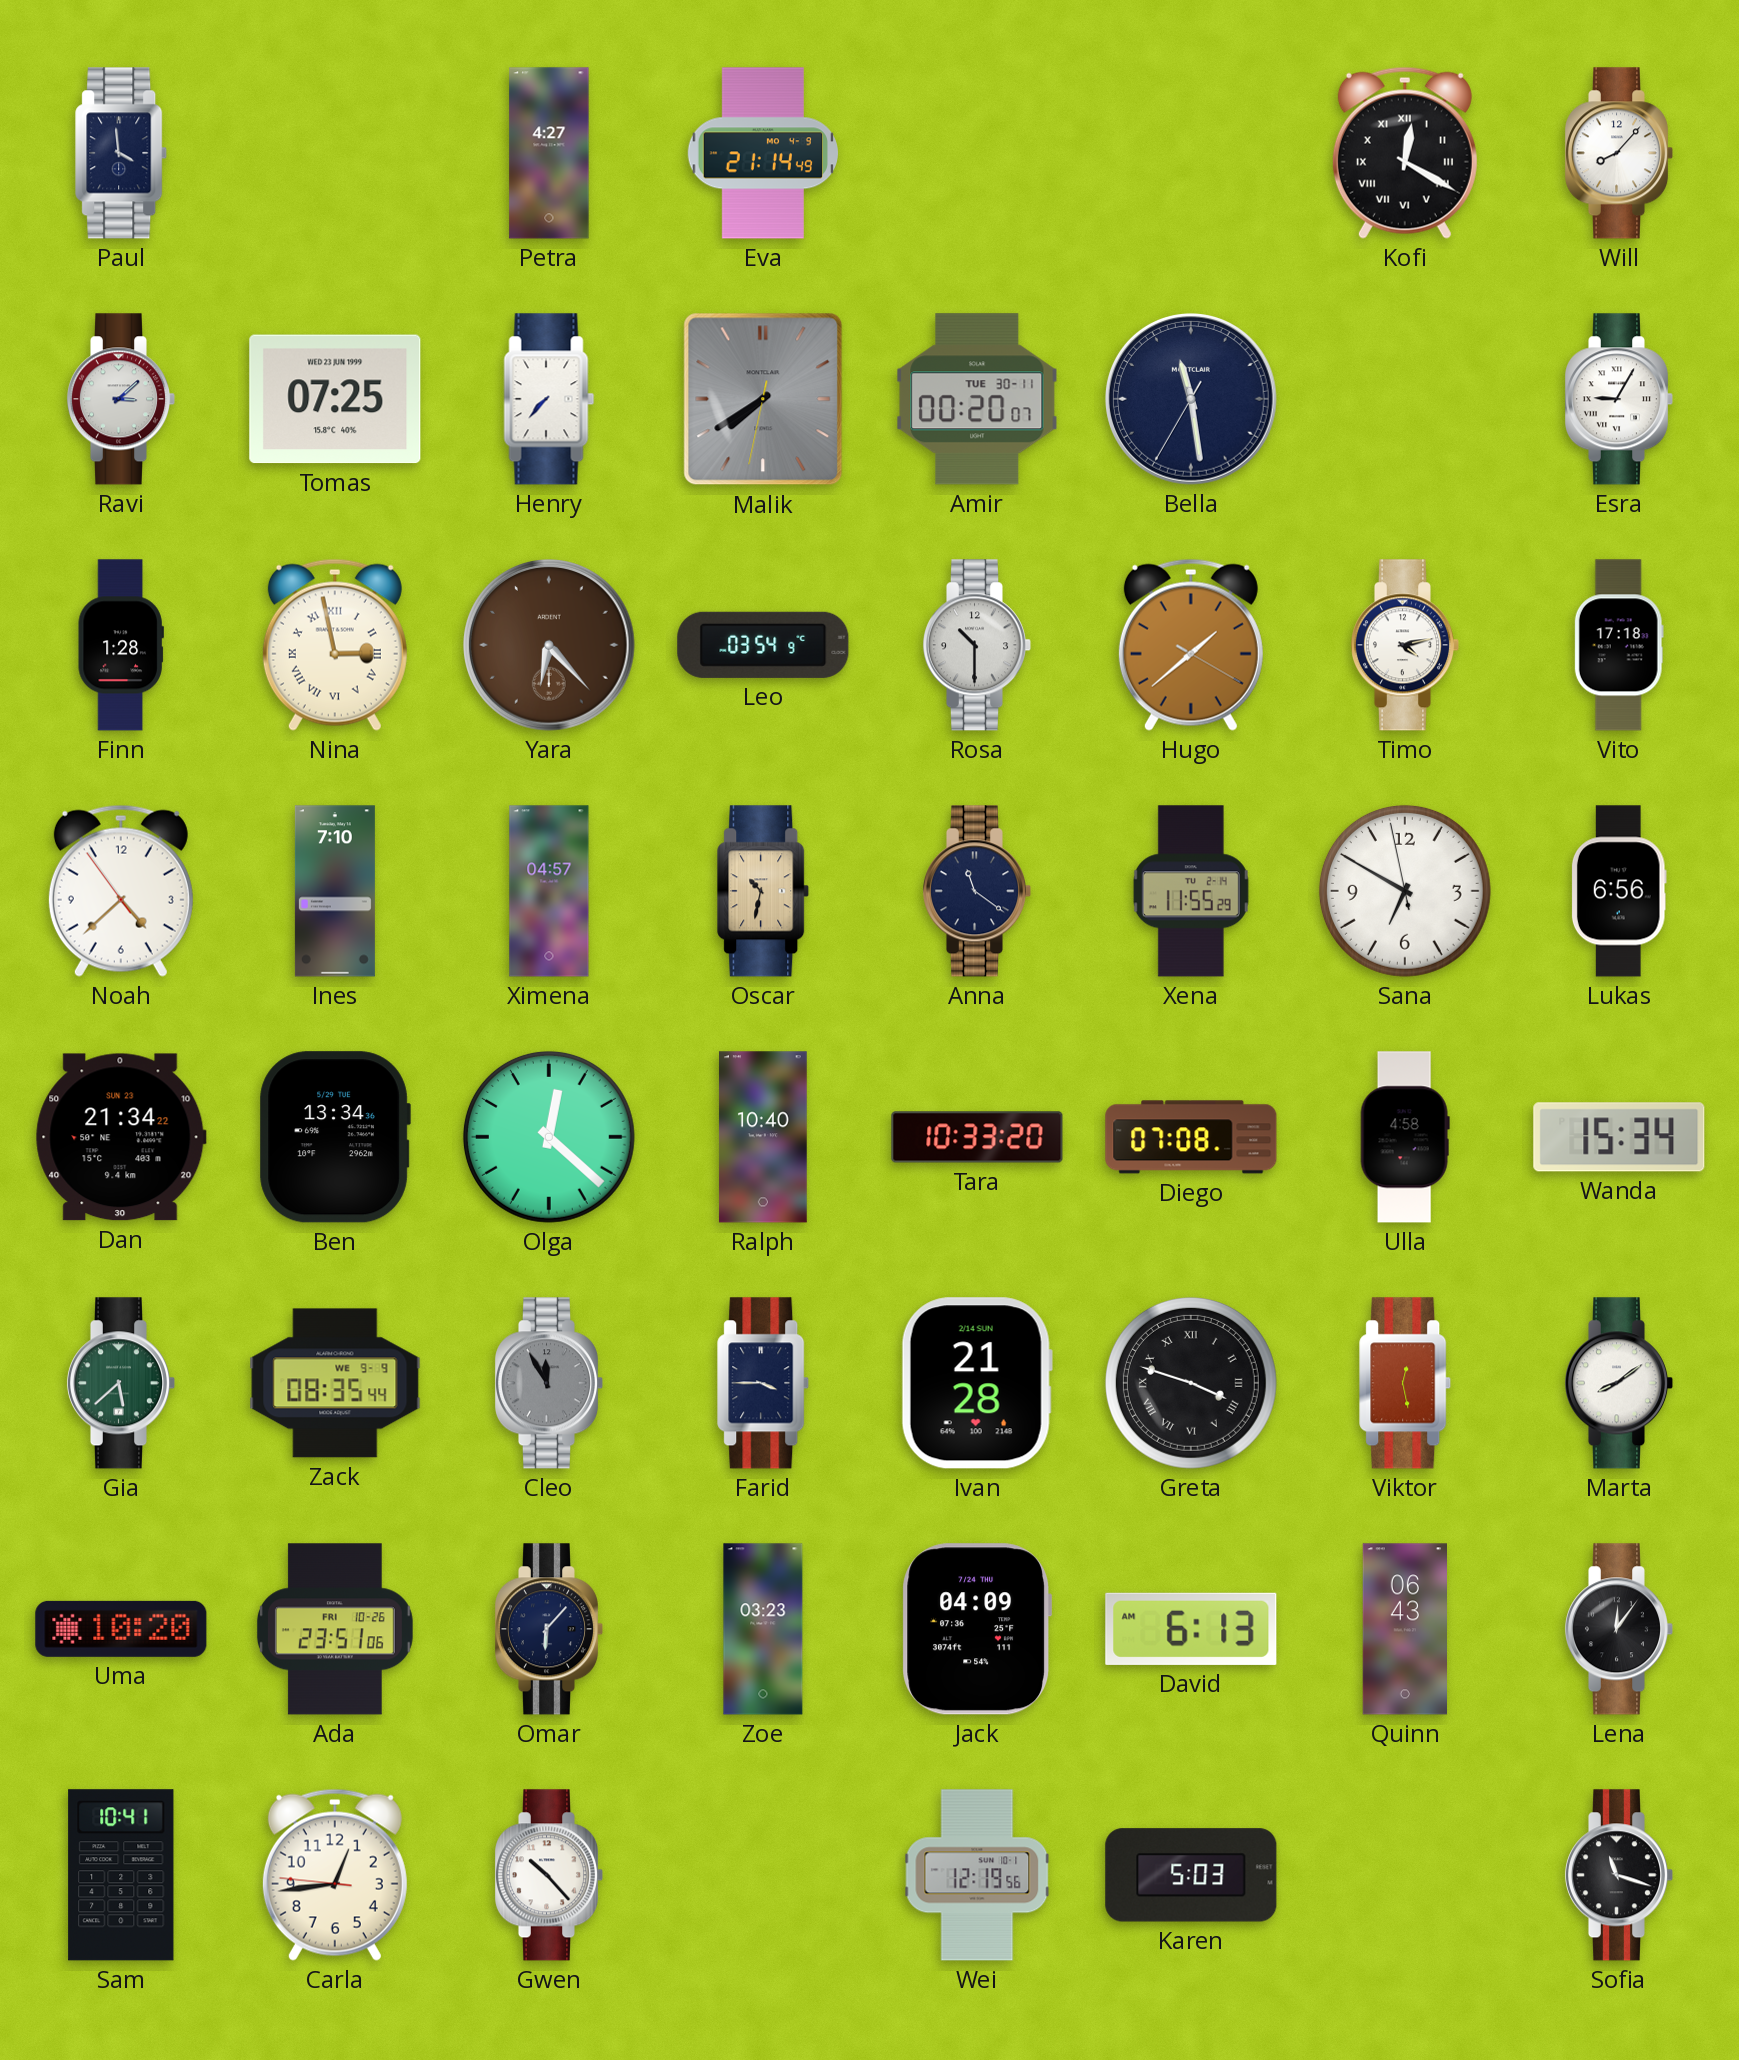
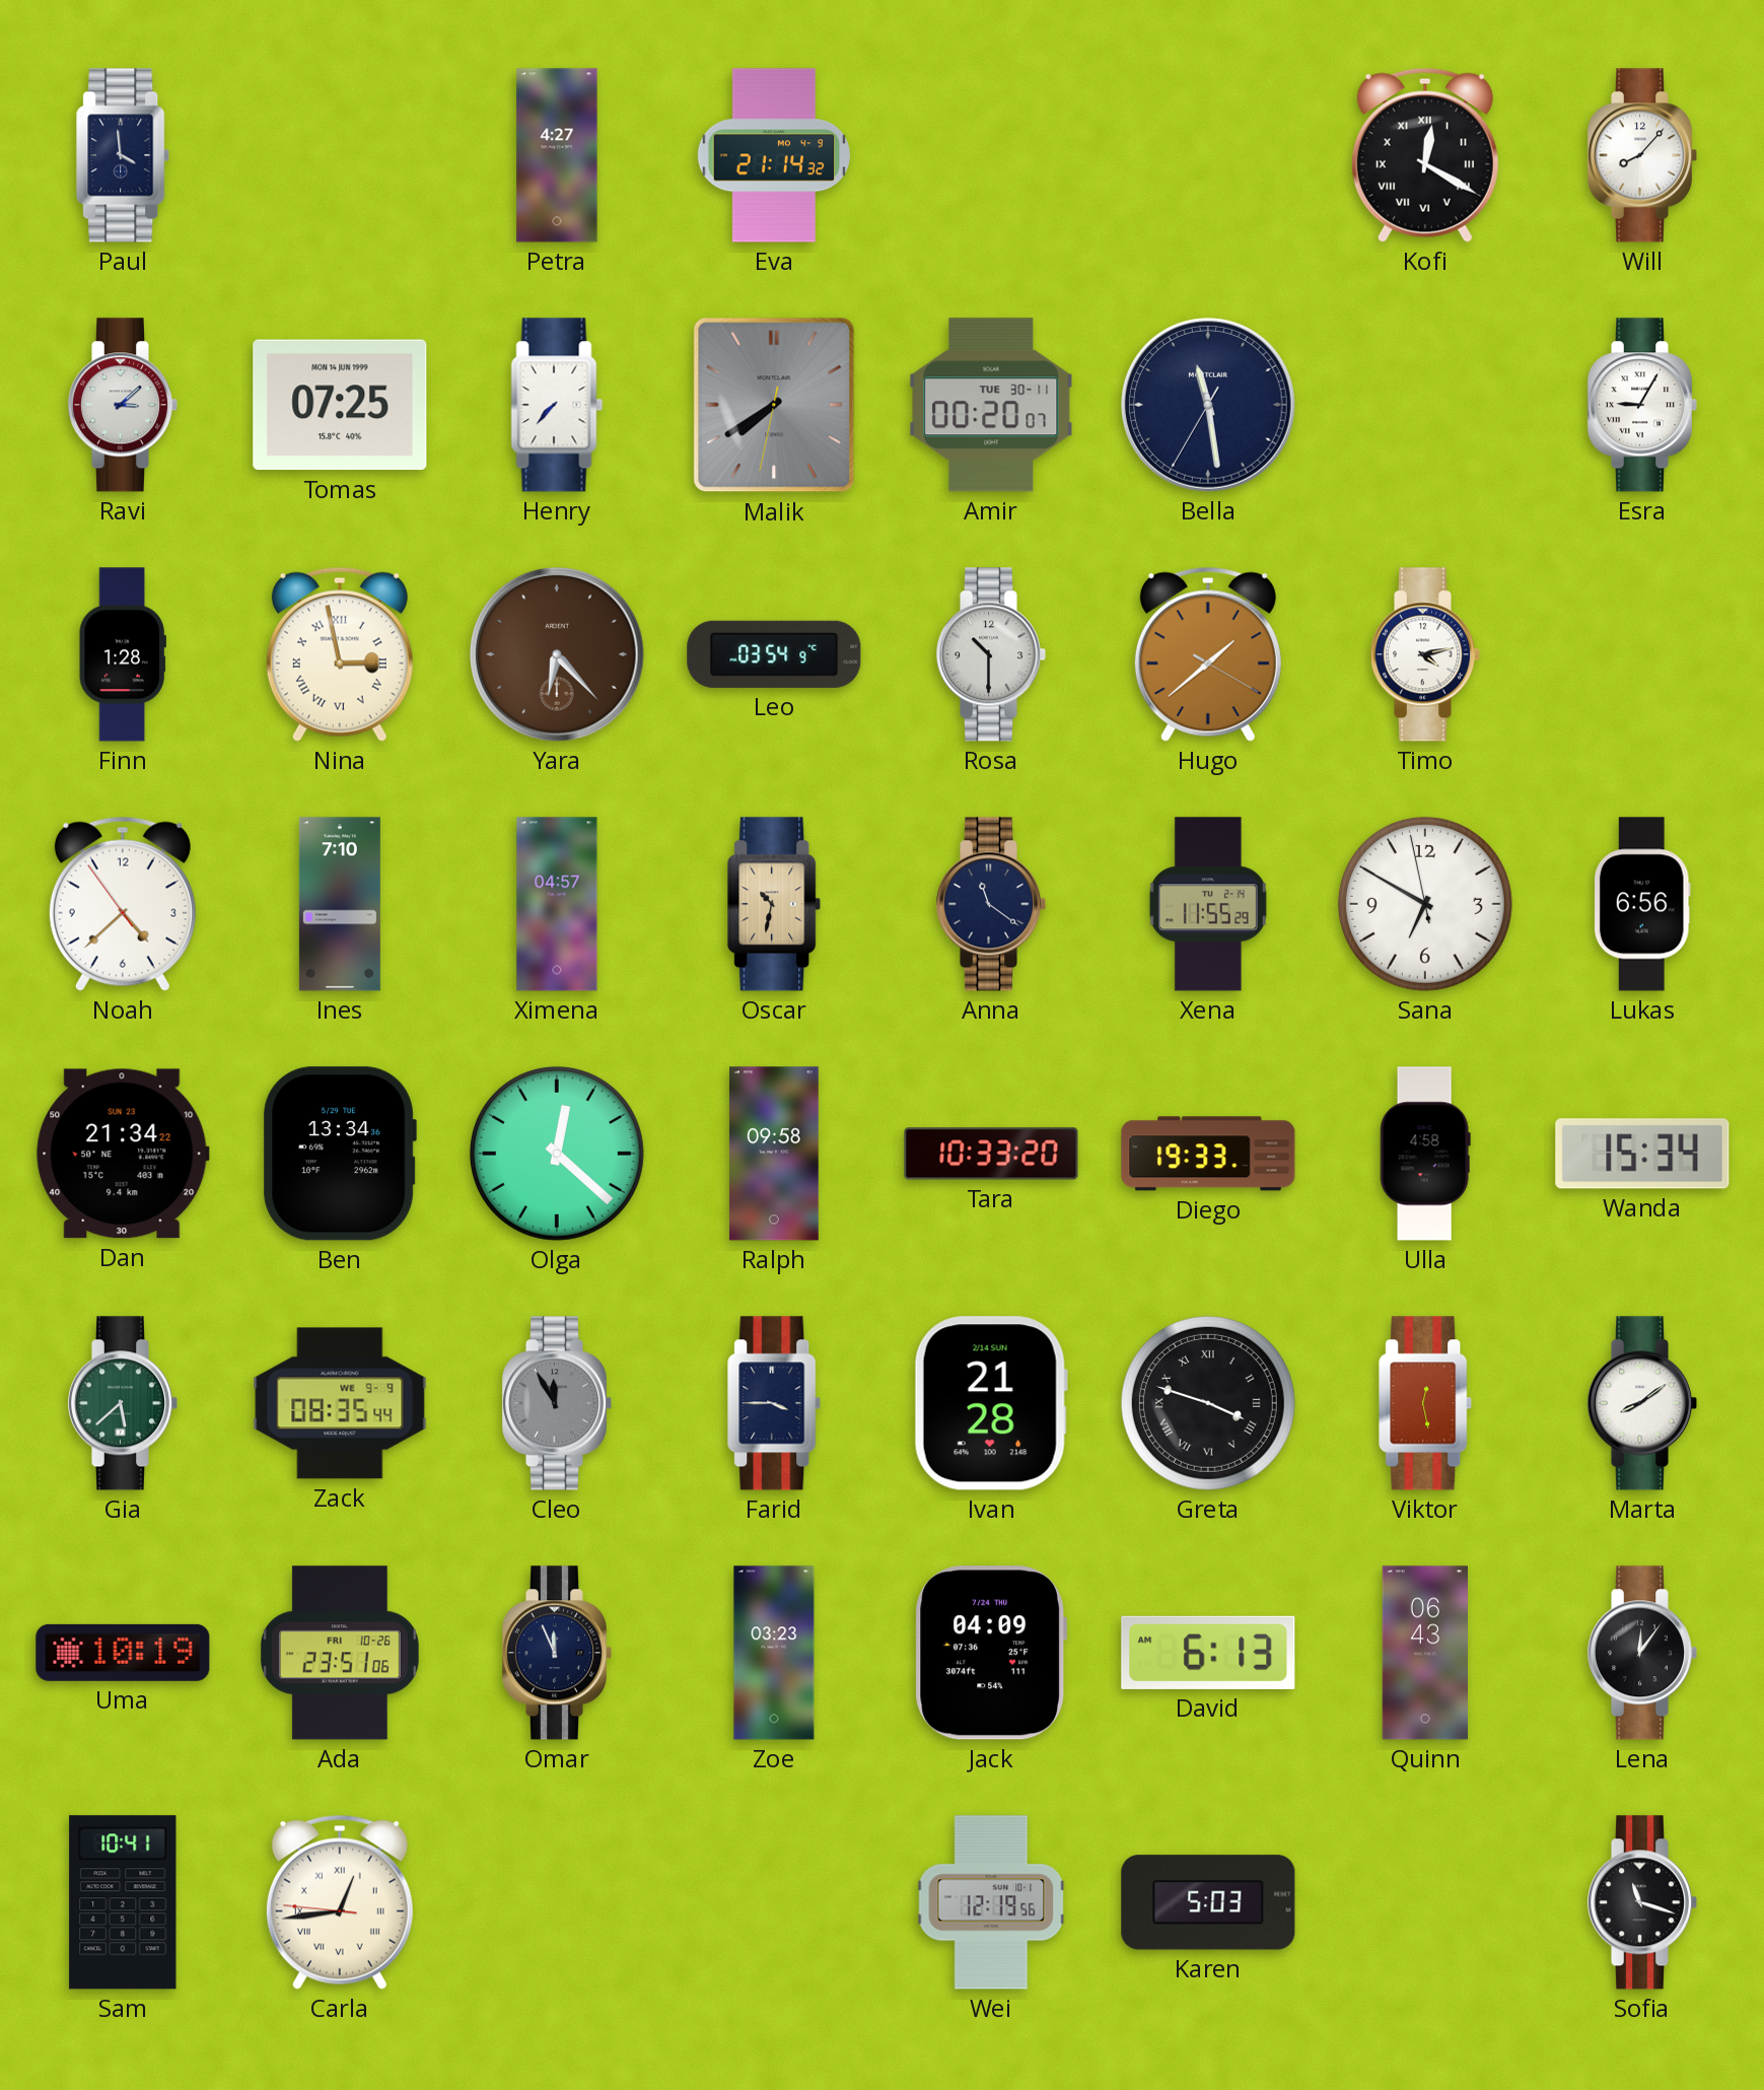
Eva: 21:14:49 -> 21:14:32
Tomas date: WED 23 JUN 1999 -> MON 14 JUN 1999
Vito: 17:18 -> none
Ralph: 10:40 -> 09:58
Diego: 07:08 -> 19:33
Uma: 10:20 -> 10:19
Omar: 6:07 -> 11:56
Carla numerals: Arabic -> Roman
Gwen: 10:23 -> none
